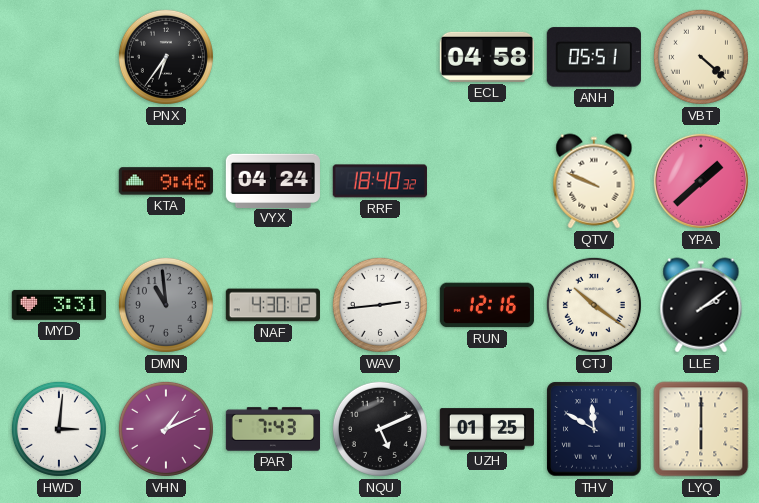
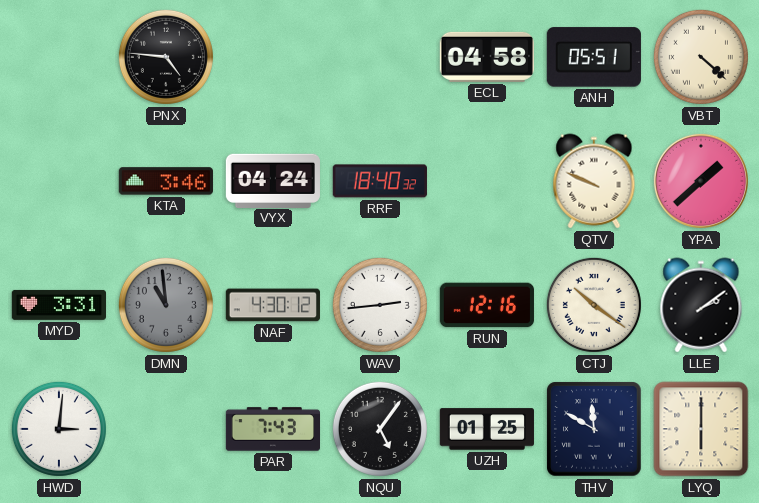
PNX: 6:36 -> 4:46
KTA: 9:46 -> 3:46
VHN: 1:11 -> none
NQU: 5:11 -> 5:06
